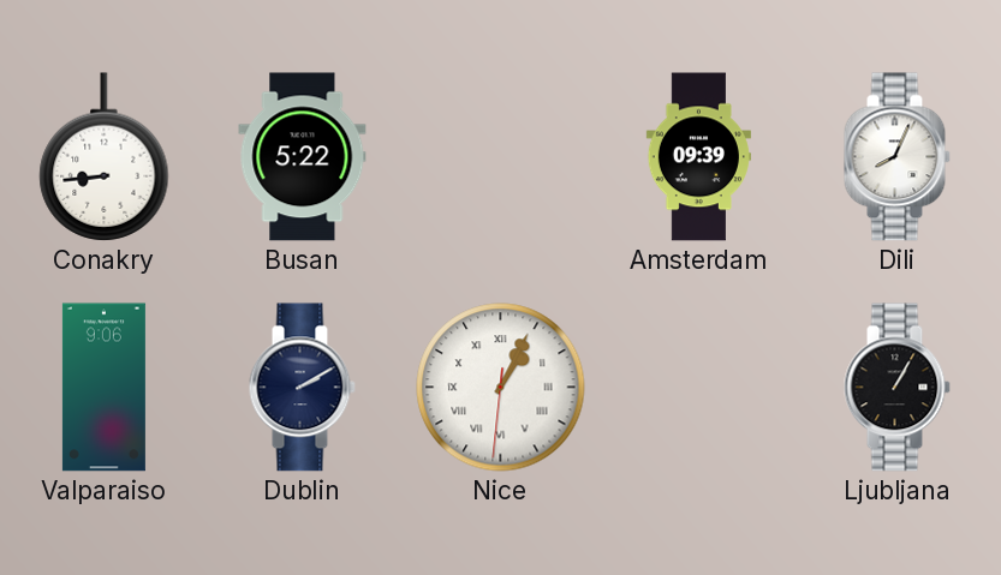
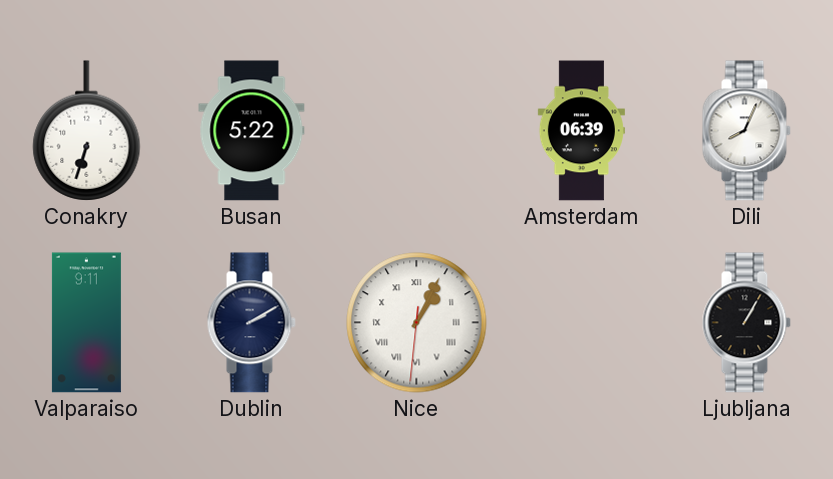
Conakry: 8:44 -> 6:33
Amsterdam: 09:39 -> 06:39
Valparaiso: 9:06 -> 9:11
